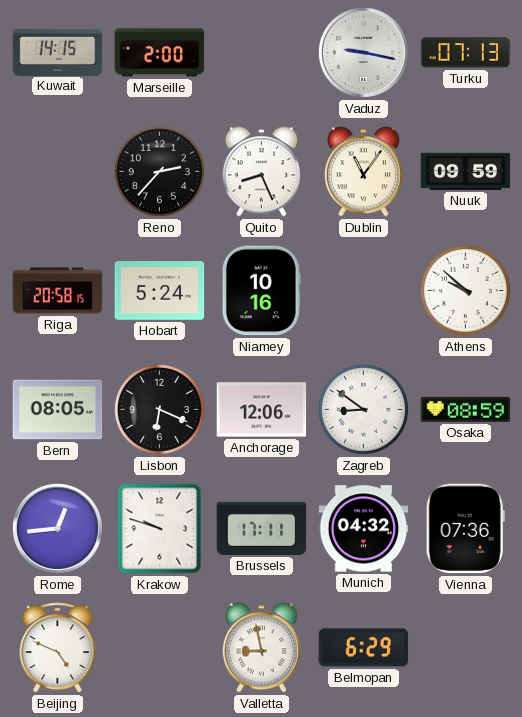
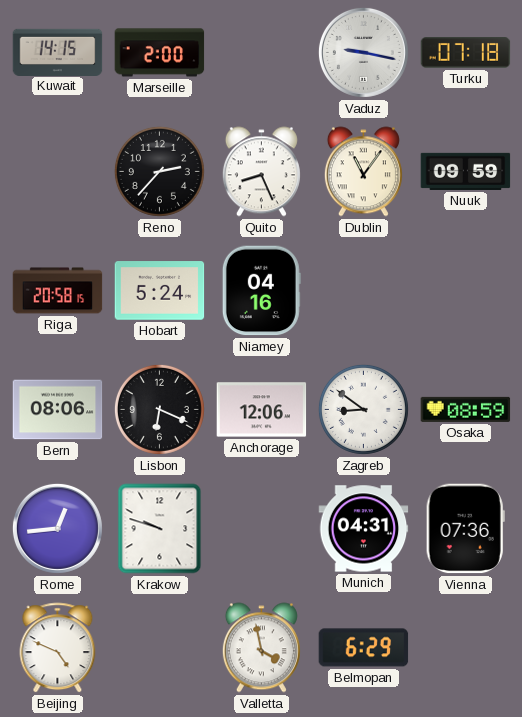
Turku: 07:13 -> 07:18
Niamey: 10:16 -> 04:16
Athens: 9:52 -> none
Bern: 08:05 -> 08:06
Brussels: 17:11 -> none
Munich: 04:32 -> 04:31
Valletta: 8:58 -> 3:58
